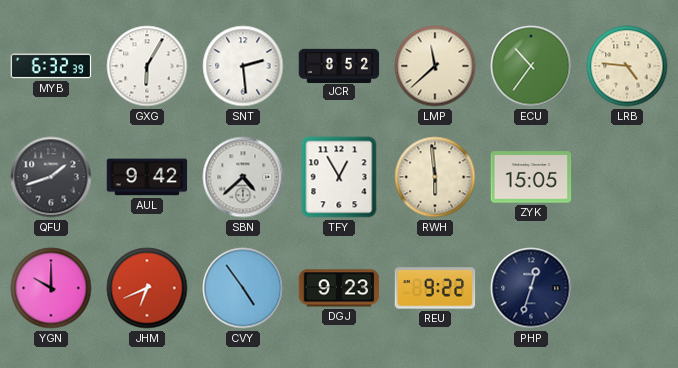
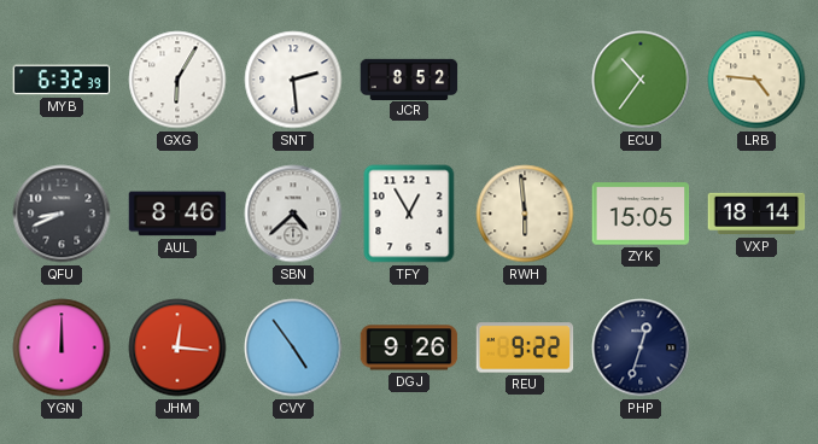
LMP: 11:38 -> none
QFU: 1:42 -> 8:41
AUL: 9:42 -> 8:46
VXP: none -> 18:14
YGN: 10:00 -> 12:00
JHM: 6:41 -> 12:16
DGJ: 9:23 -> 9:26
